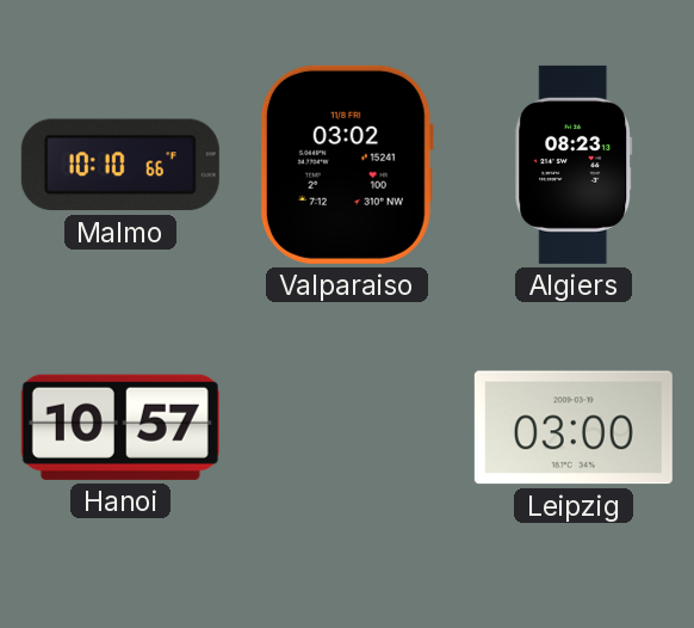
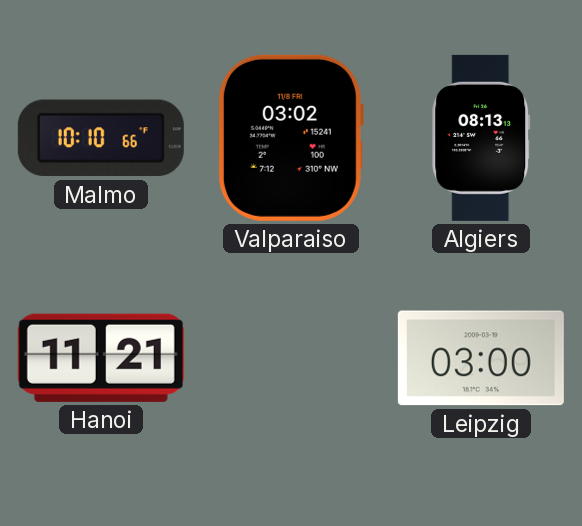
Algiers: 08:23 -> 08:13
Hanoi: 10:57 -> 11:21
